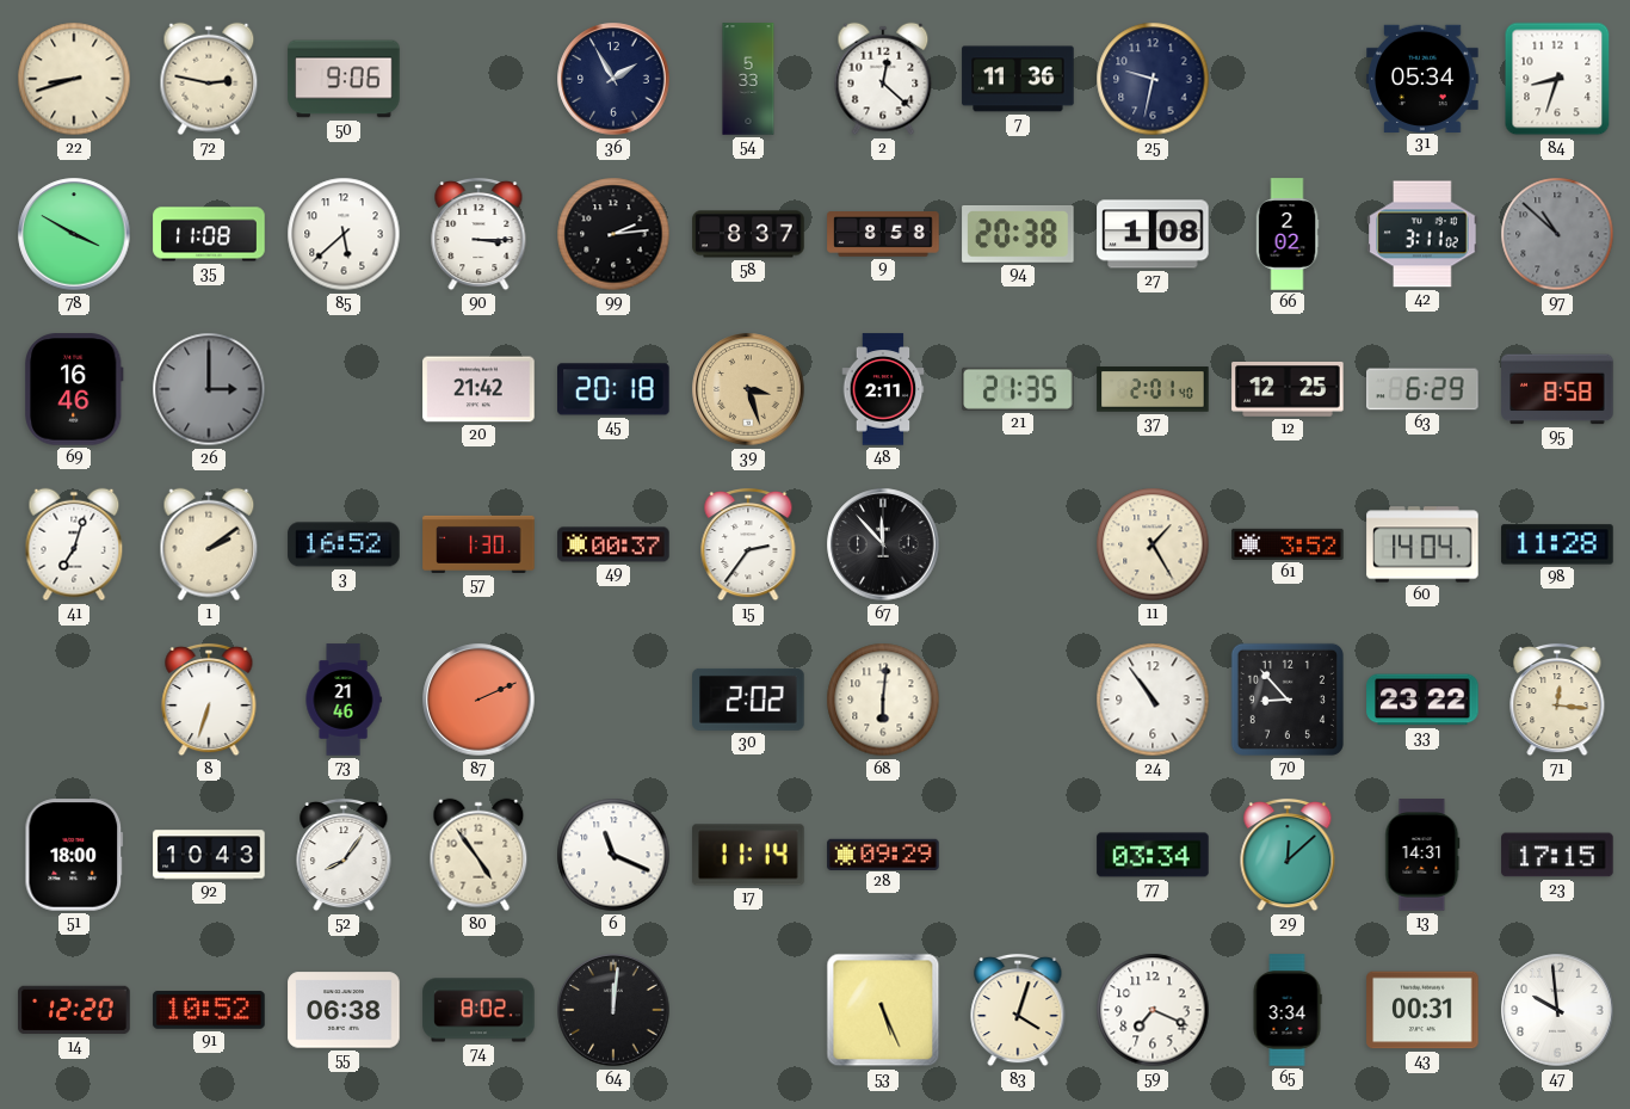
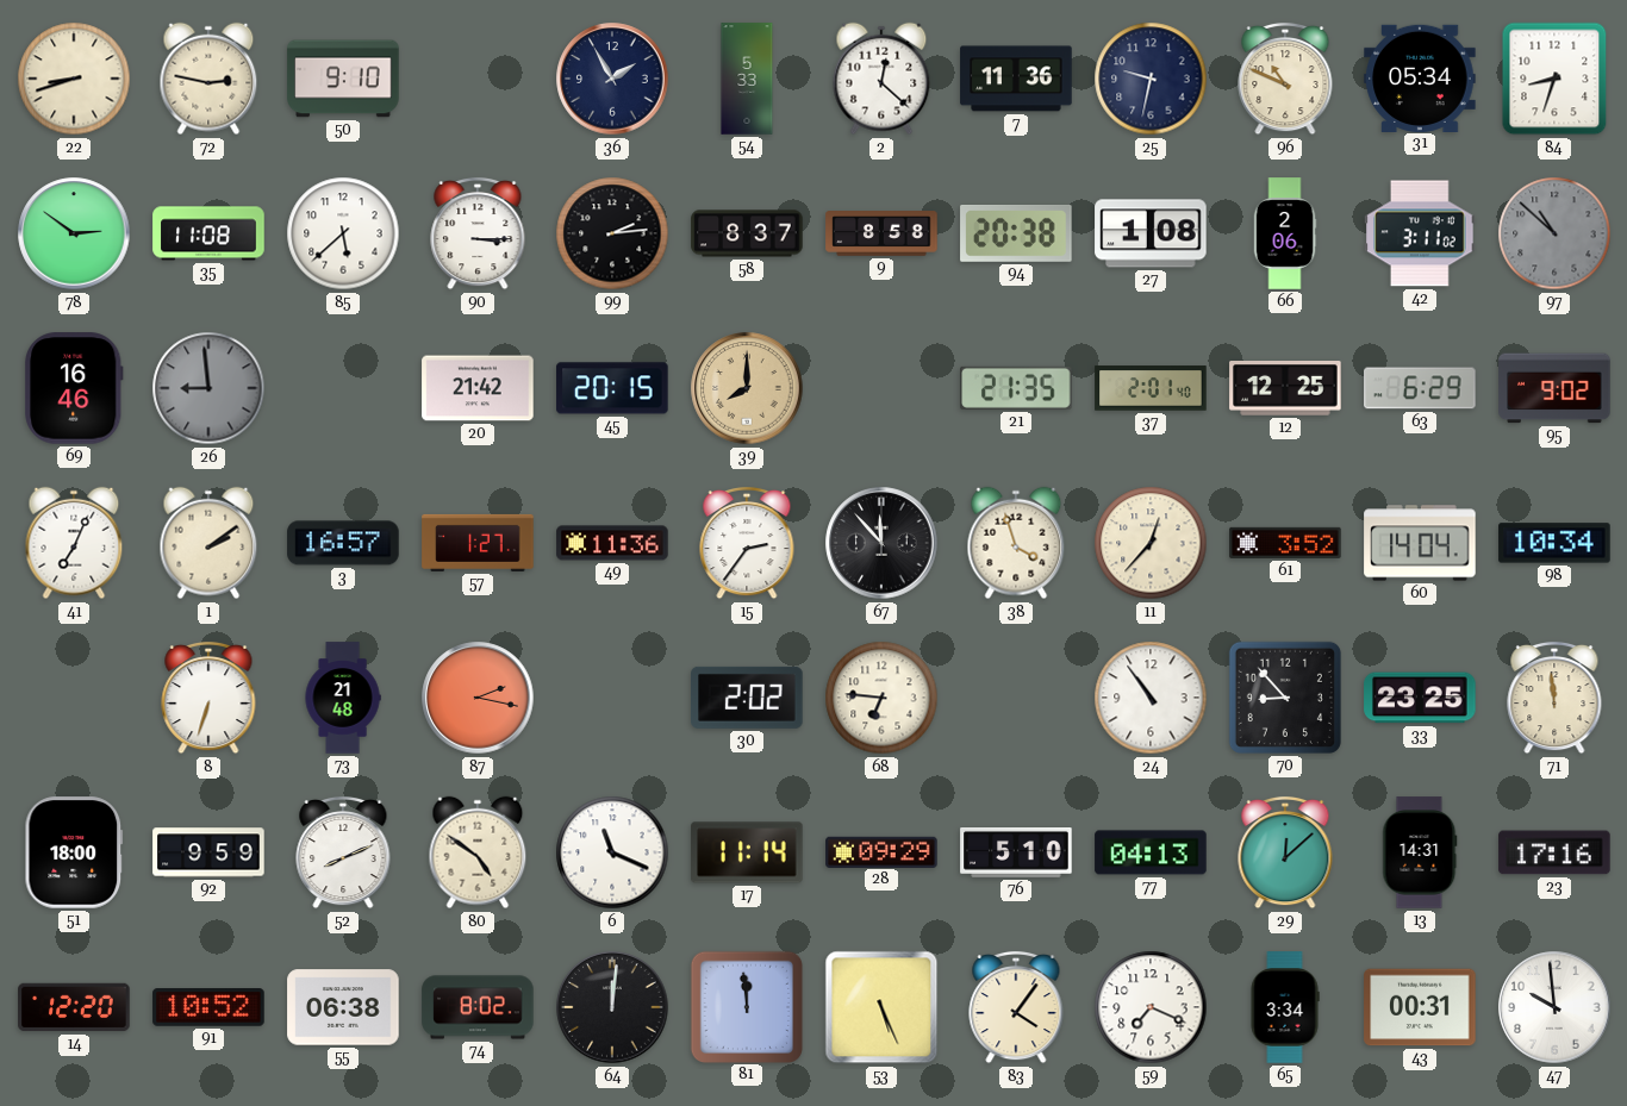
50: 9:06 -> 9:10
96: none -> 10:49
78: 3:50 -> 2:51
66: 2:02 -> 2:06
26: 3:00 -> 8:59
45: 20:18 -> 20:15
39: 3:27 -> 8:00
48: 2:11 -> none
95: 8:58 -> 9:02
41: 7:03 -> 7:04
3: 16:52 -> 16:57
57: 1:30 -> 1:27
49: 00:37 -> 11:36
38: none -> 3:57
11: 1:25 -> 12:37
98: 11:28 -> 10:34
73: 21:46 -> 21:48
87: 2:11 -> 2:17
68: 6:01 -> 6:46
33: 23:22 -> 23:25
71: 12:16 -> 11:59
92: 10:43 -> 9:59
52: 8:06 -> 8:11
80: 4:54 -> 4:51
76: none -> 5:10
77: 03:34 -> 04:13
23: 17:15 -> 17:16
81: none -> 11:59
83: 4:03 -> 4:06
